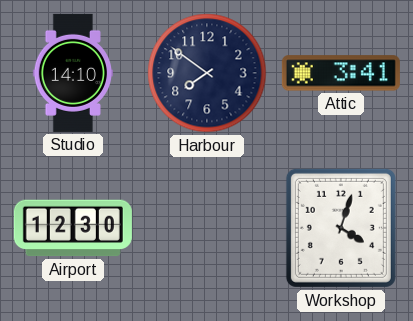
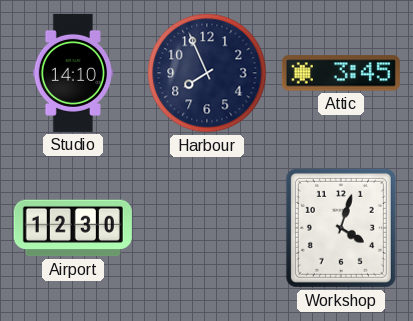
Harbour: 7:51 -> 7:56
Attic: 3:41 -> 3:45
